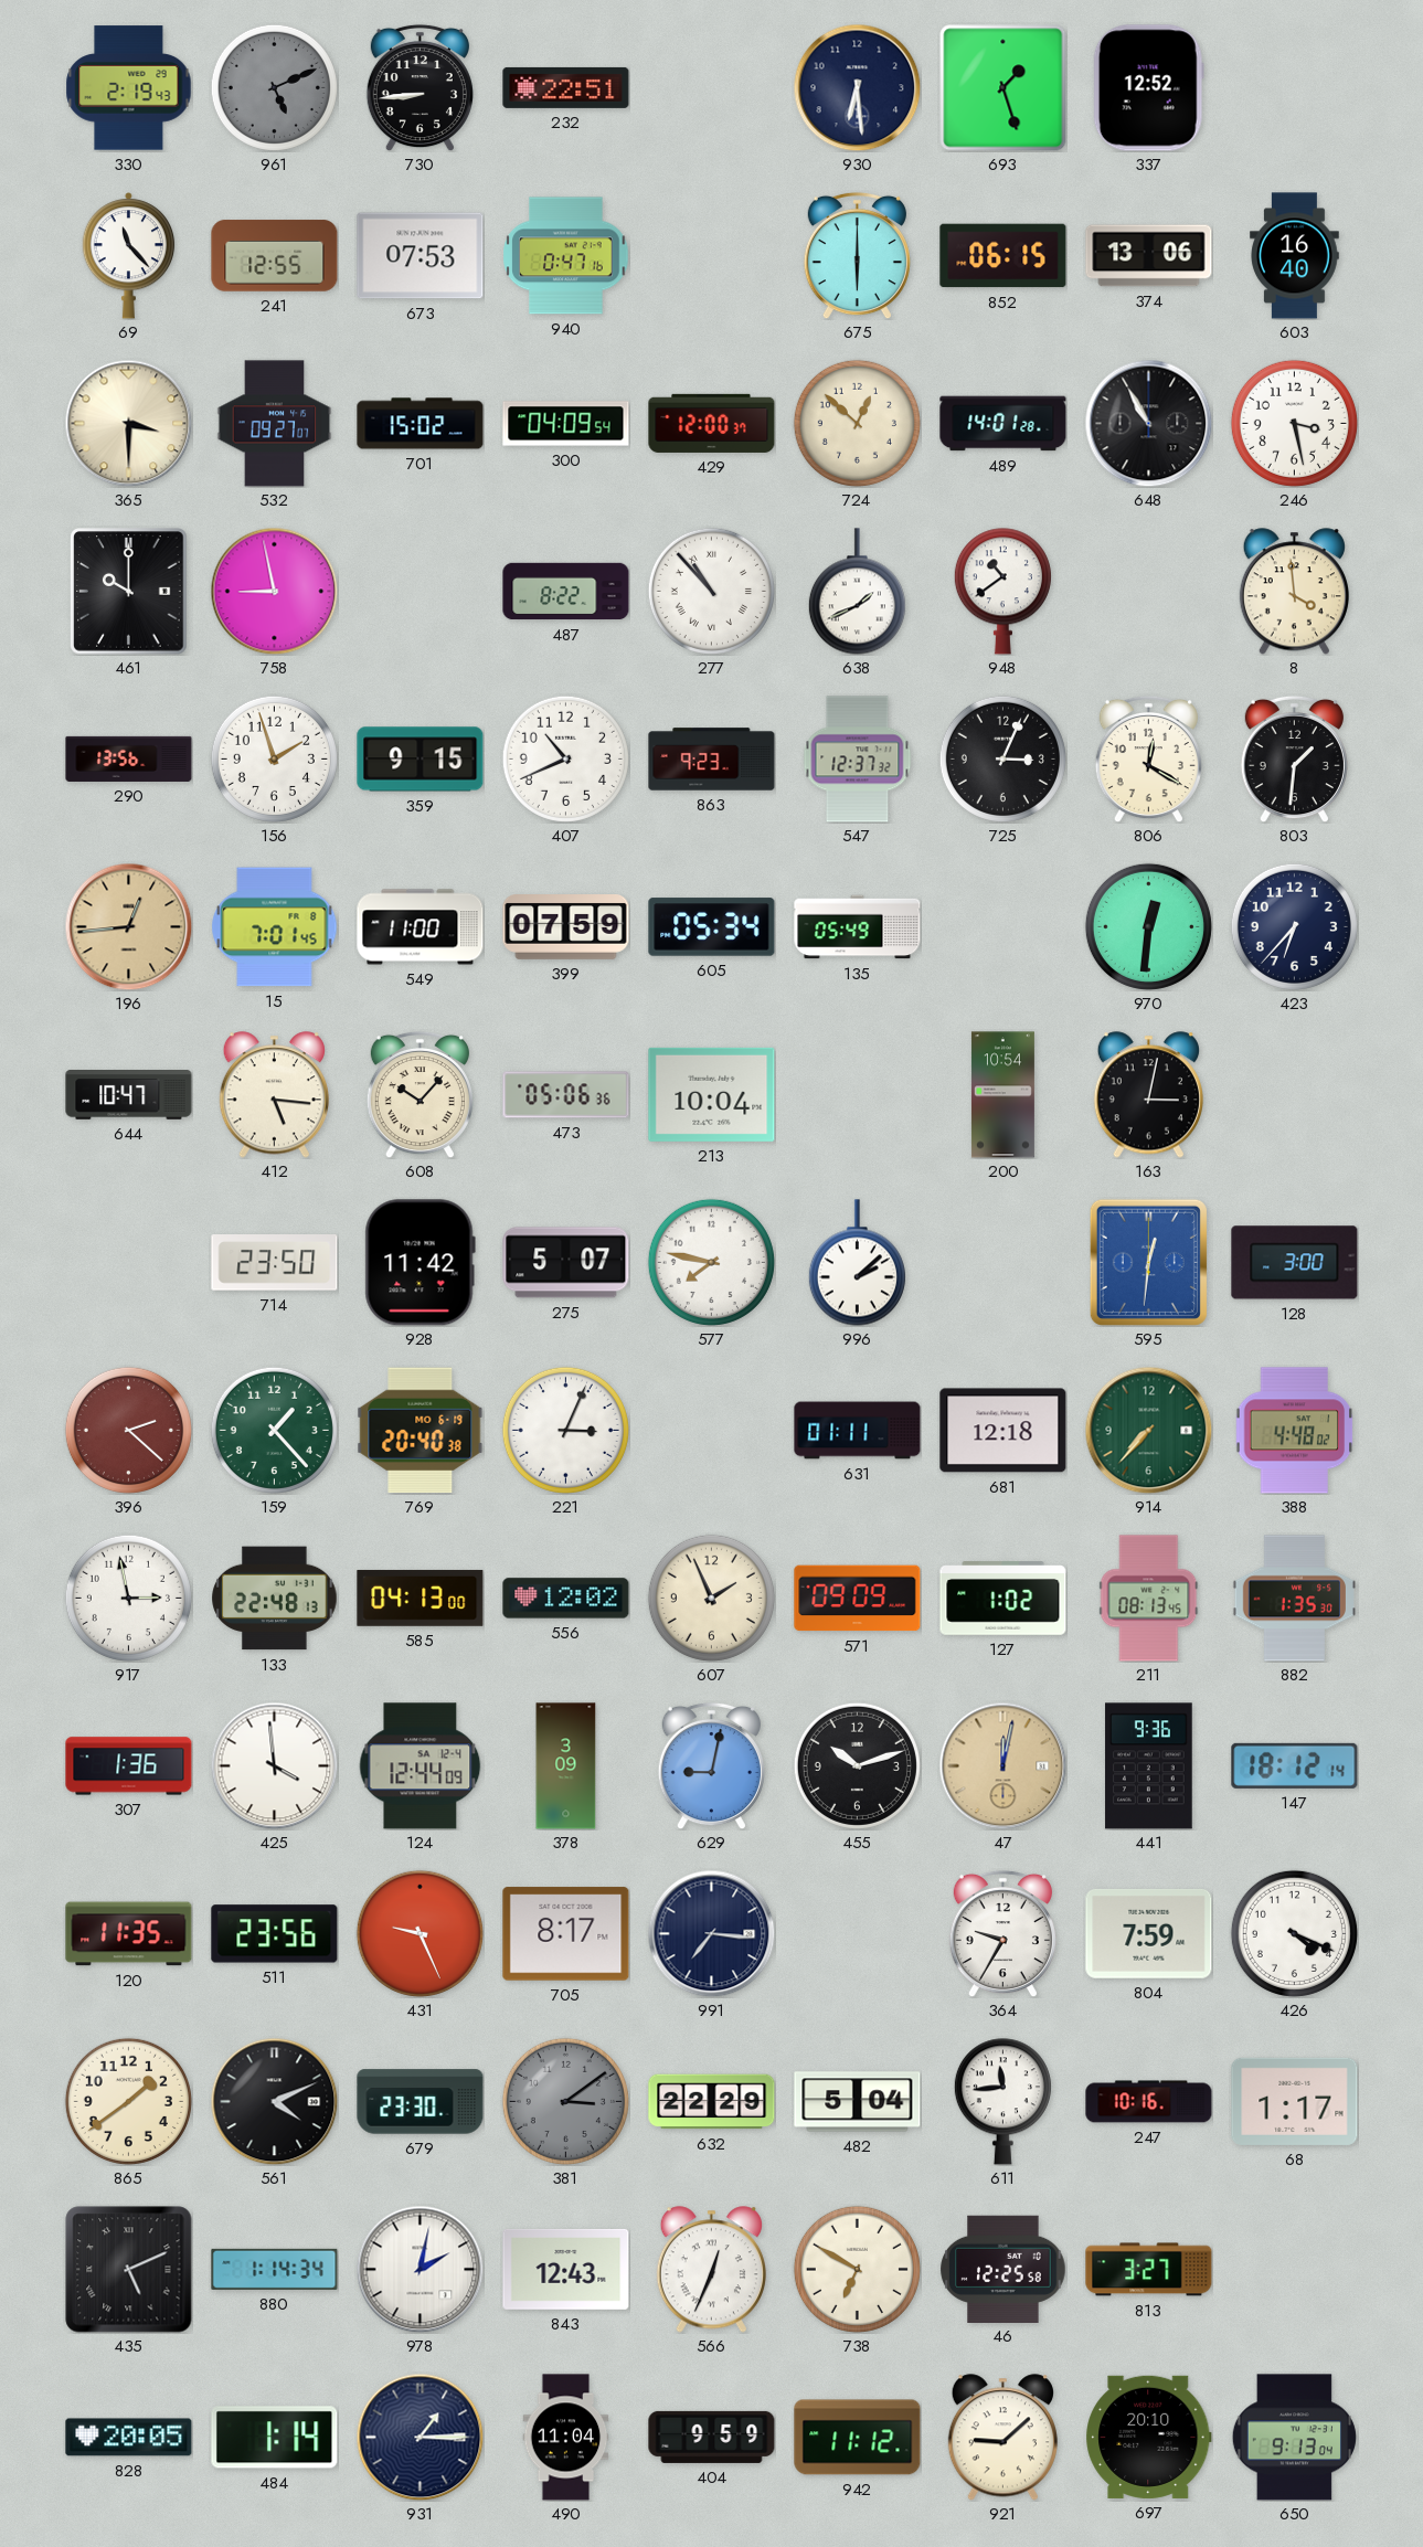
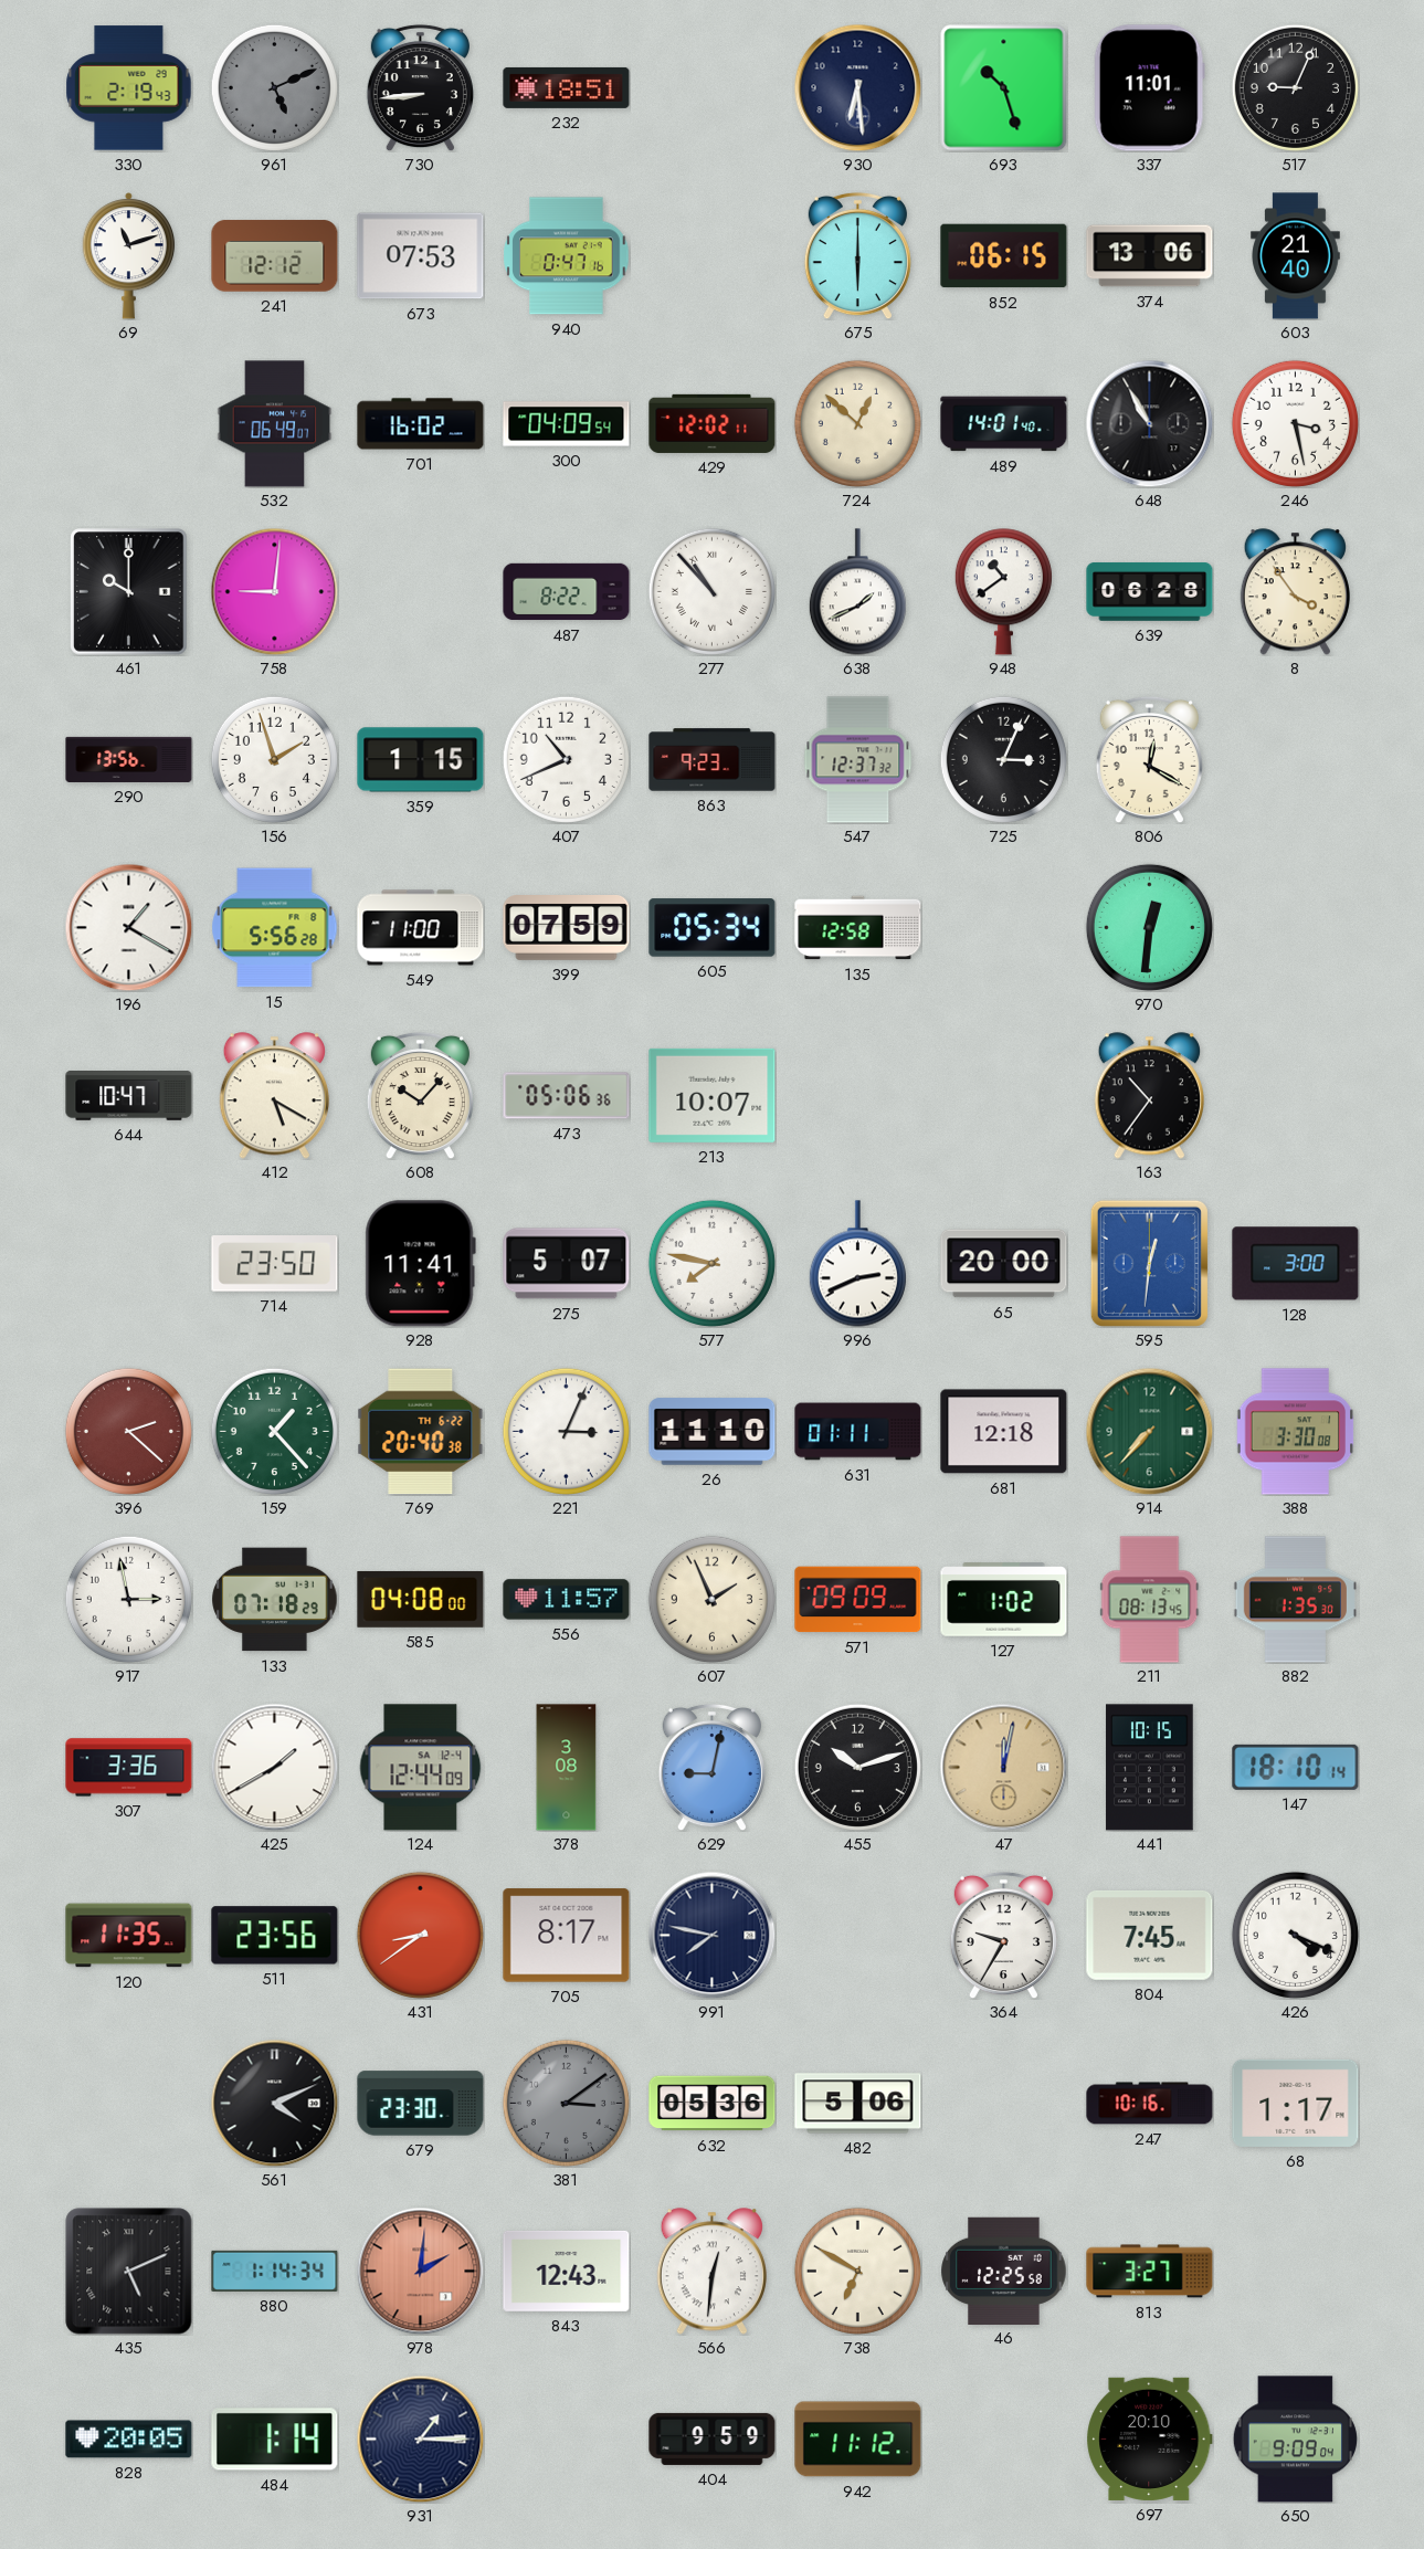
232: 22:51 -> 18:51
693: 1:27 -> 10:27
337: 12:52 -> 11:01
517: none -> 9:04
69: 11:23 -> 11:12
241: 12:55 -> 12:12
603: 16:40 -> 21:40
365: 3:30 -> none
532: 09:27 -> 06:49
701: 15:02 -> 16:02
429: 12:00 -> 12:02
489: 14:01:28 -> 14:01:40
758: 8:58 -> 9:01
639: none -> 06:28
8: 3:59 -> 3:54
359: 9:15 -> 1:15
803: 1:31 -> none
196: 12:44 -> 1:20
196 dial: champagne -> white
15: 7:01 -> 5:56
135: 05:49 -> 12:58
423: 6:37 -> none
412: 5:16 -> 5:20
213: 10:04 -> 10:07
200: 10:54 -> none
163: 3:02 -> 10:36
928: 11:42 -> 11:41
996: 2:08 -> 2:41
65: none -> 20:00
769 date: MO 6-19 -> TH 6-22
26: none -> 11:10
388: 4:48 -> 3:30
133: 22:48 -> 07:18
585: 04:13 -> 04:08
556: 12:02 -> 11:57
307: 1:36 -> 3:36
425: 3:59 -> 1:40
378: 3:09 -> 3:08
441: 9:36 -> 10:15
147: 18:12 -> 18:10
431: 9:26 -> 8:39
991: 7:16 -> 7:47
804: 7:59 -> 7:45
865: 1:39 -> none
632: 22:29 -> 05:36
482: 5:04 -> 5:06
611: 11:44 -> none
978: 2:02 -> 2:01
978 dial: white -> salmon
566: 12:34 -> 12:31
490: 11:04 -> none
921: 9:08 -> none
650: 9:13 -> 9:09
